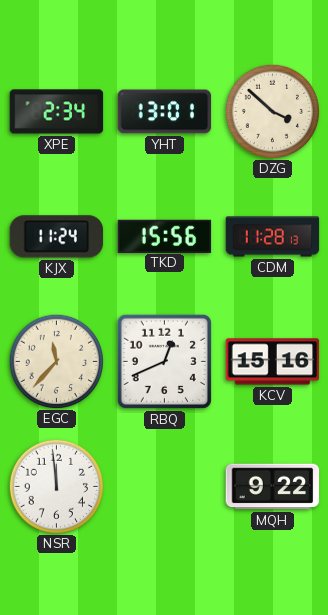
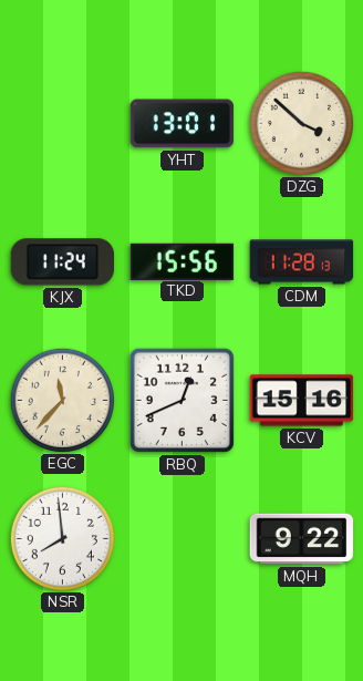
XPE: 2:34 -> none
NSR: 11:59 -> 7:59
